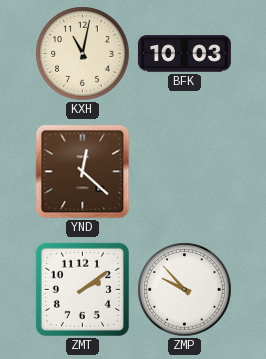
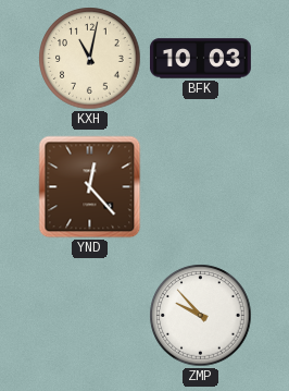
YND: 12:22 -> 12:23
ZMT: 2:09 -> none
